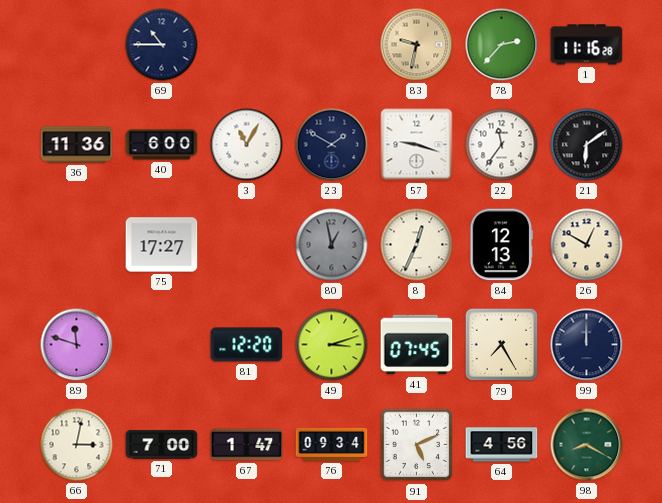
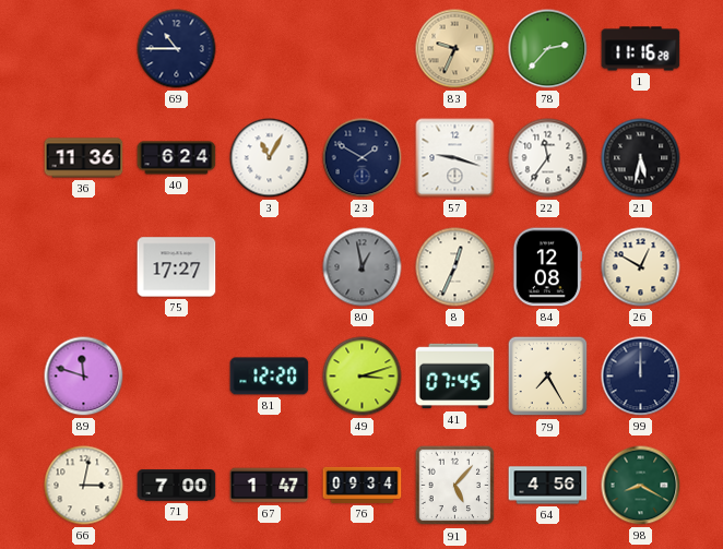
83: 9:32 -> 9:34
40: 6:00 -> 6:24
21: 6:09 -> 5:32
84: 12:13 -> 12:08
91: 5:11 -> 5:07
